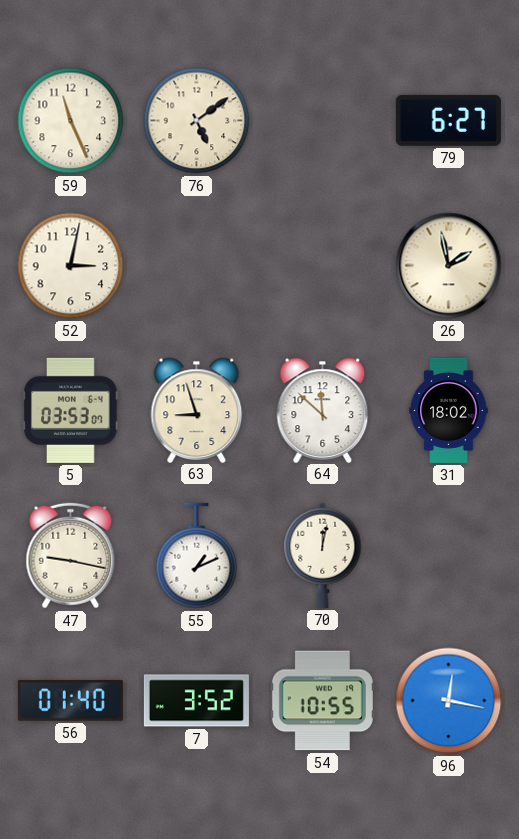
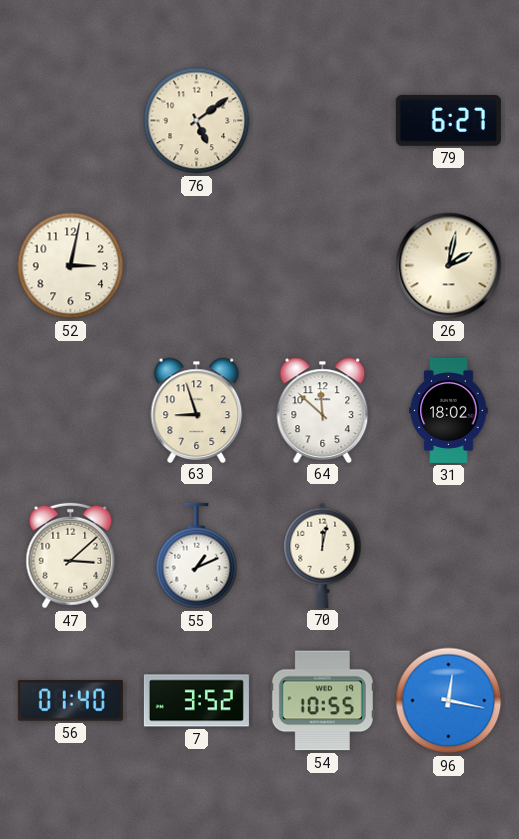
59: 11:26 -> none
26: 1:58 -> 2:02
5: 03:53 -> none
47: 9:17 -> 3:08
